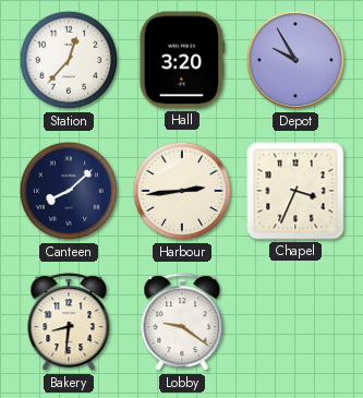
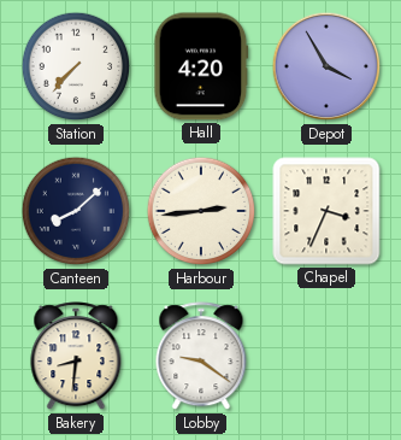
Station: 12:37 -> 7:37
Hall: 3:20 -> 4:20
Depot: 9:55 -> 3:55
